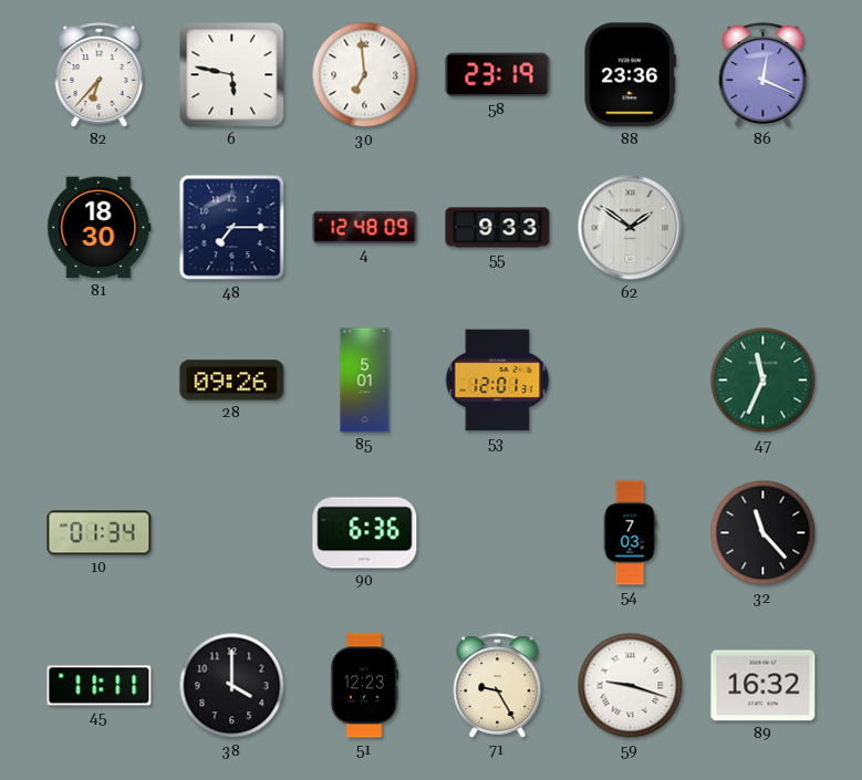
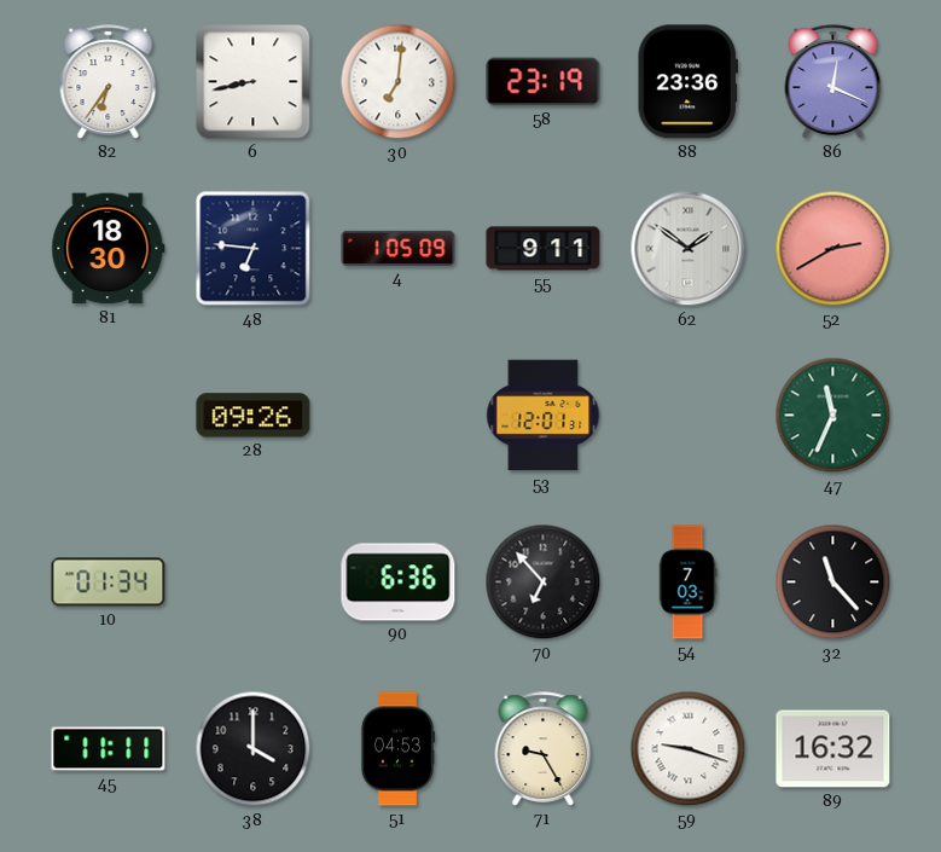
82: 6:37 -> 6:36
6: 5:47 -> 8:43
30: 6:59 -> 7:01
48: 7:15 -> 6:46
4: 12:48 -> 1:05
55: 9:33 -> 9:11
52: none -> 2:40
85: 5:01 -> none
70: none -> 6:53
51: 12:23 -> 04:53
